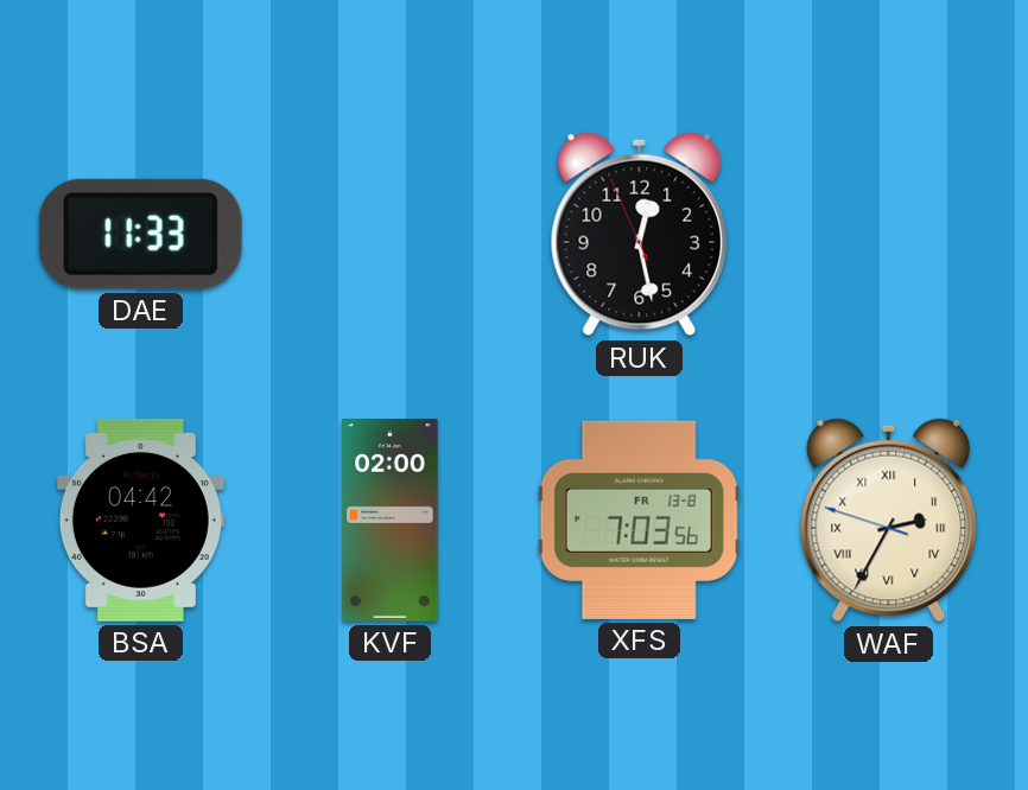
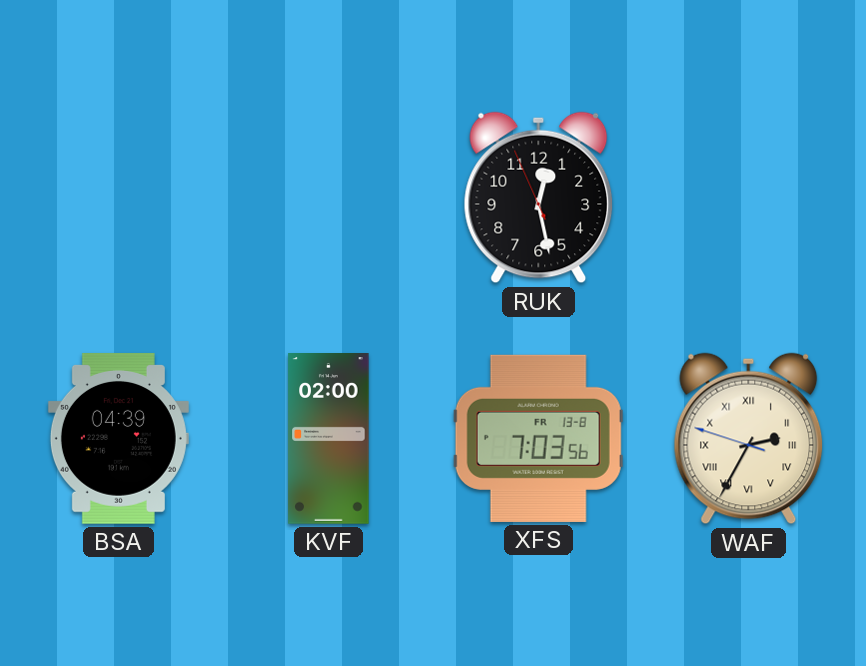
DAE: 11:33 -> none
BSA: 04:42 -> 04:39
